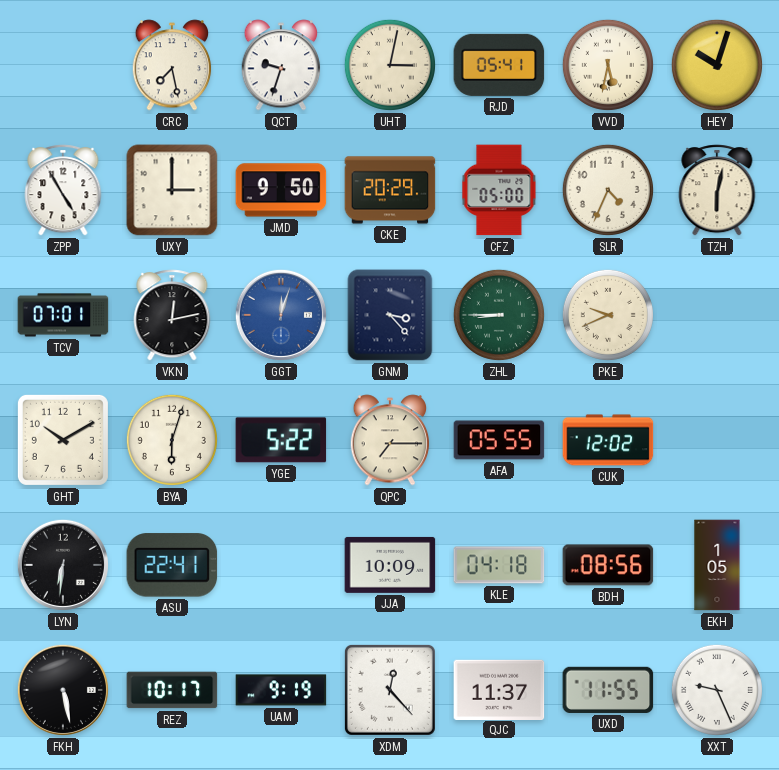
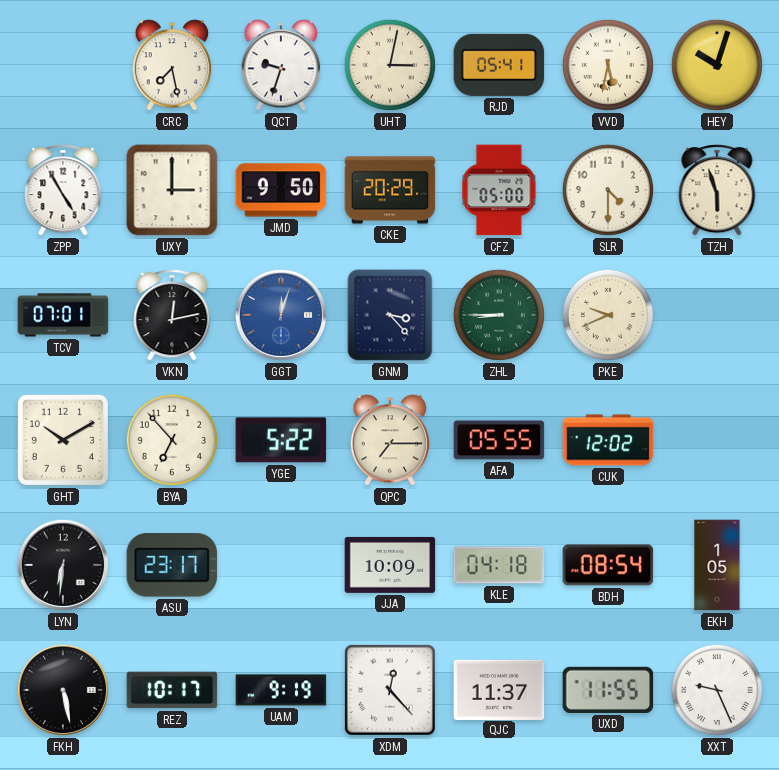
SLR: 4:34 -> 4:30
TZH: 6:02 -> 5:57
BYA: 6:03 -> 6:53
ASU: 22:41 -> 23:17
BDH: 08:56 -> 08:54
